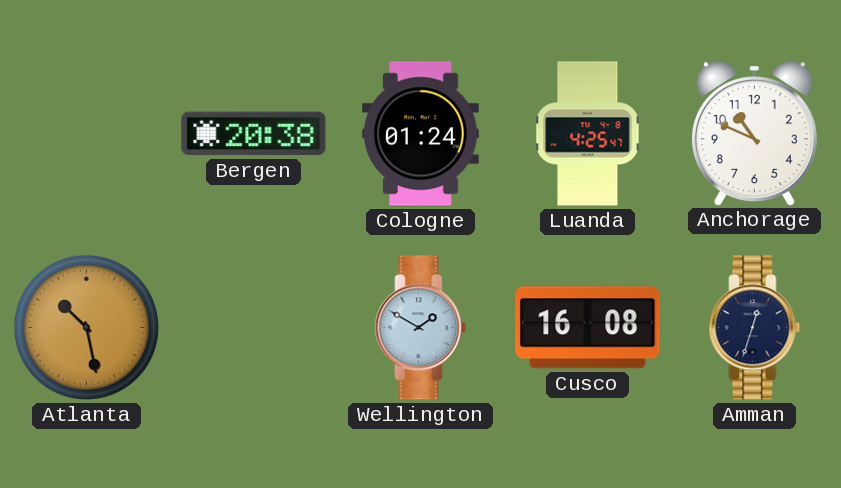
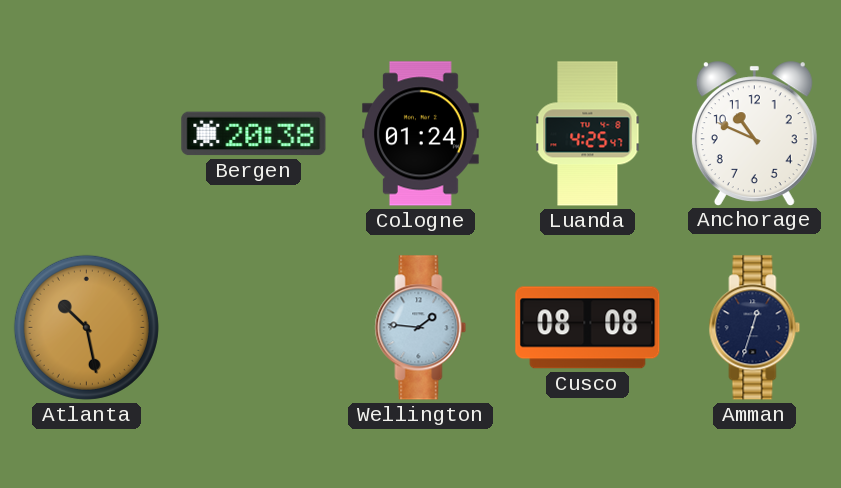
Wellington: 1:50 -> 1:46
Cusco: 16:08 -> 08:08
